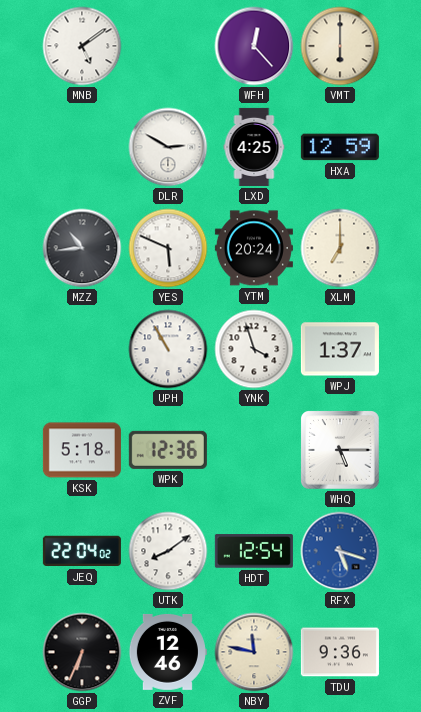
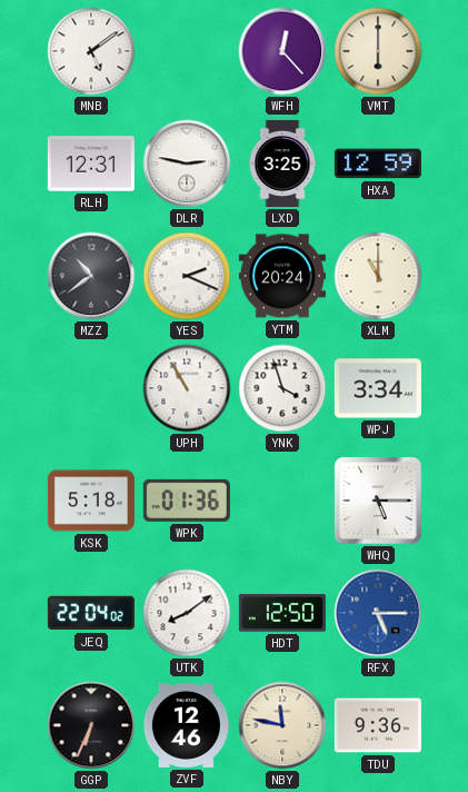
RLH: none -> 12:31
DLR: 2:50 -> 2:47
LXD: 4:25 -> 3:25
MZZ: 10:44 -> 10:39
YES: 5:49 -> 2:19
XLM: 7:00 -> 11:00
WPJ: 1:37 -> 3:34
WPK: 12:36 -> 01:36
HDT: 12:54 -> 12:50
RFX: 5:18 -> 5:15
